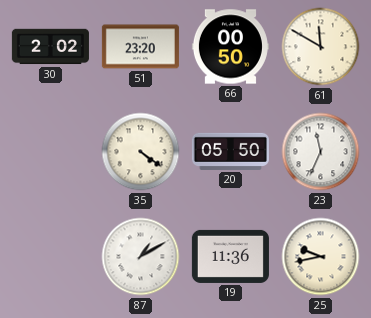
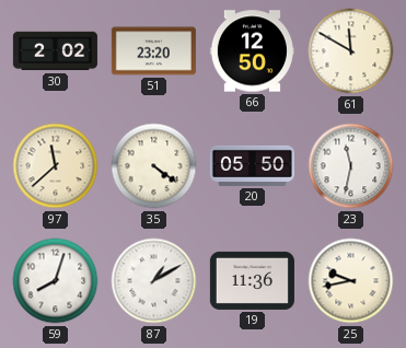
66: 00:50 -> 12:50
97: none -> 11:38
23: 11:34 -> 11:32
59: none -> 8:03
